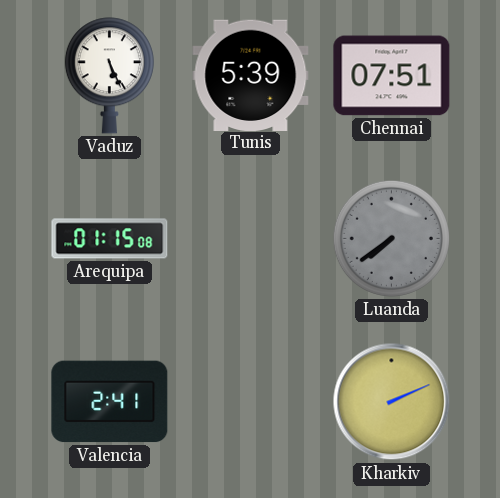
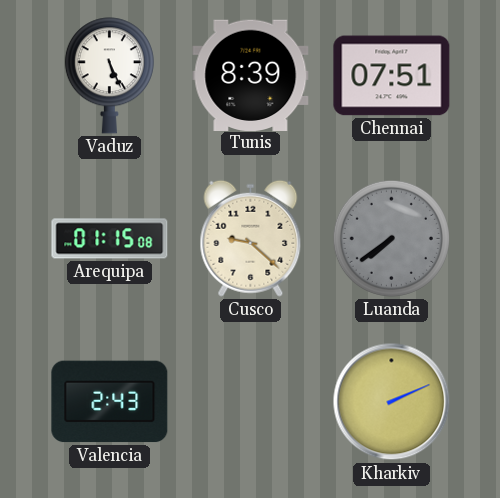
Tunis: 5:39 -> 8:39
Cusco: none -> 9:22
Valencia: 2:41 -> 2:43
